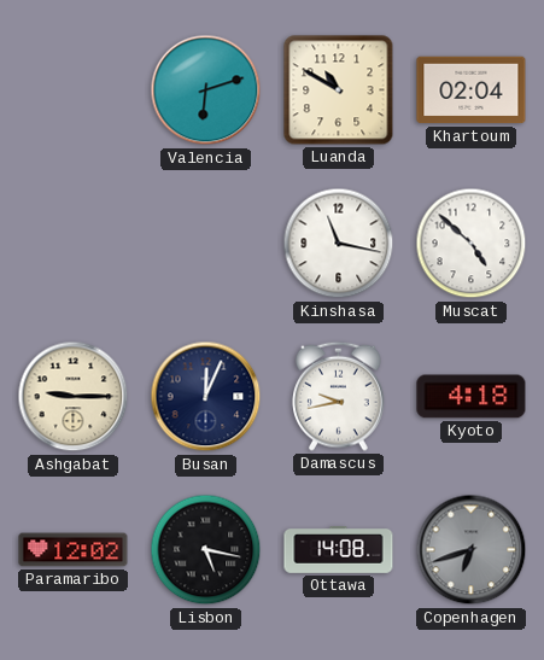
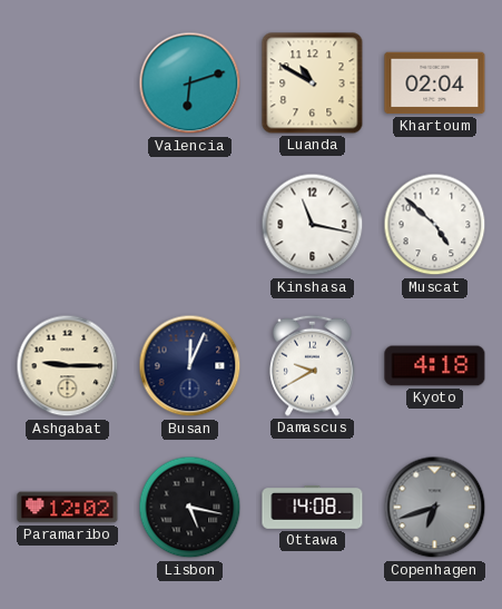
Damascus: 9:43 -> 9:40
